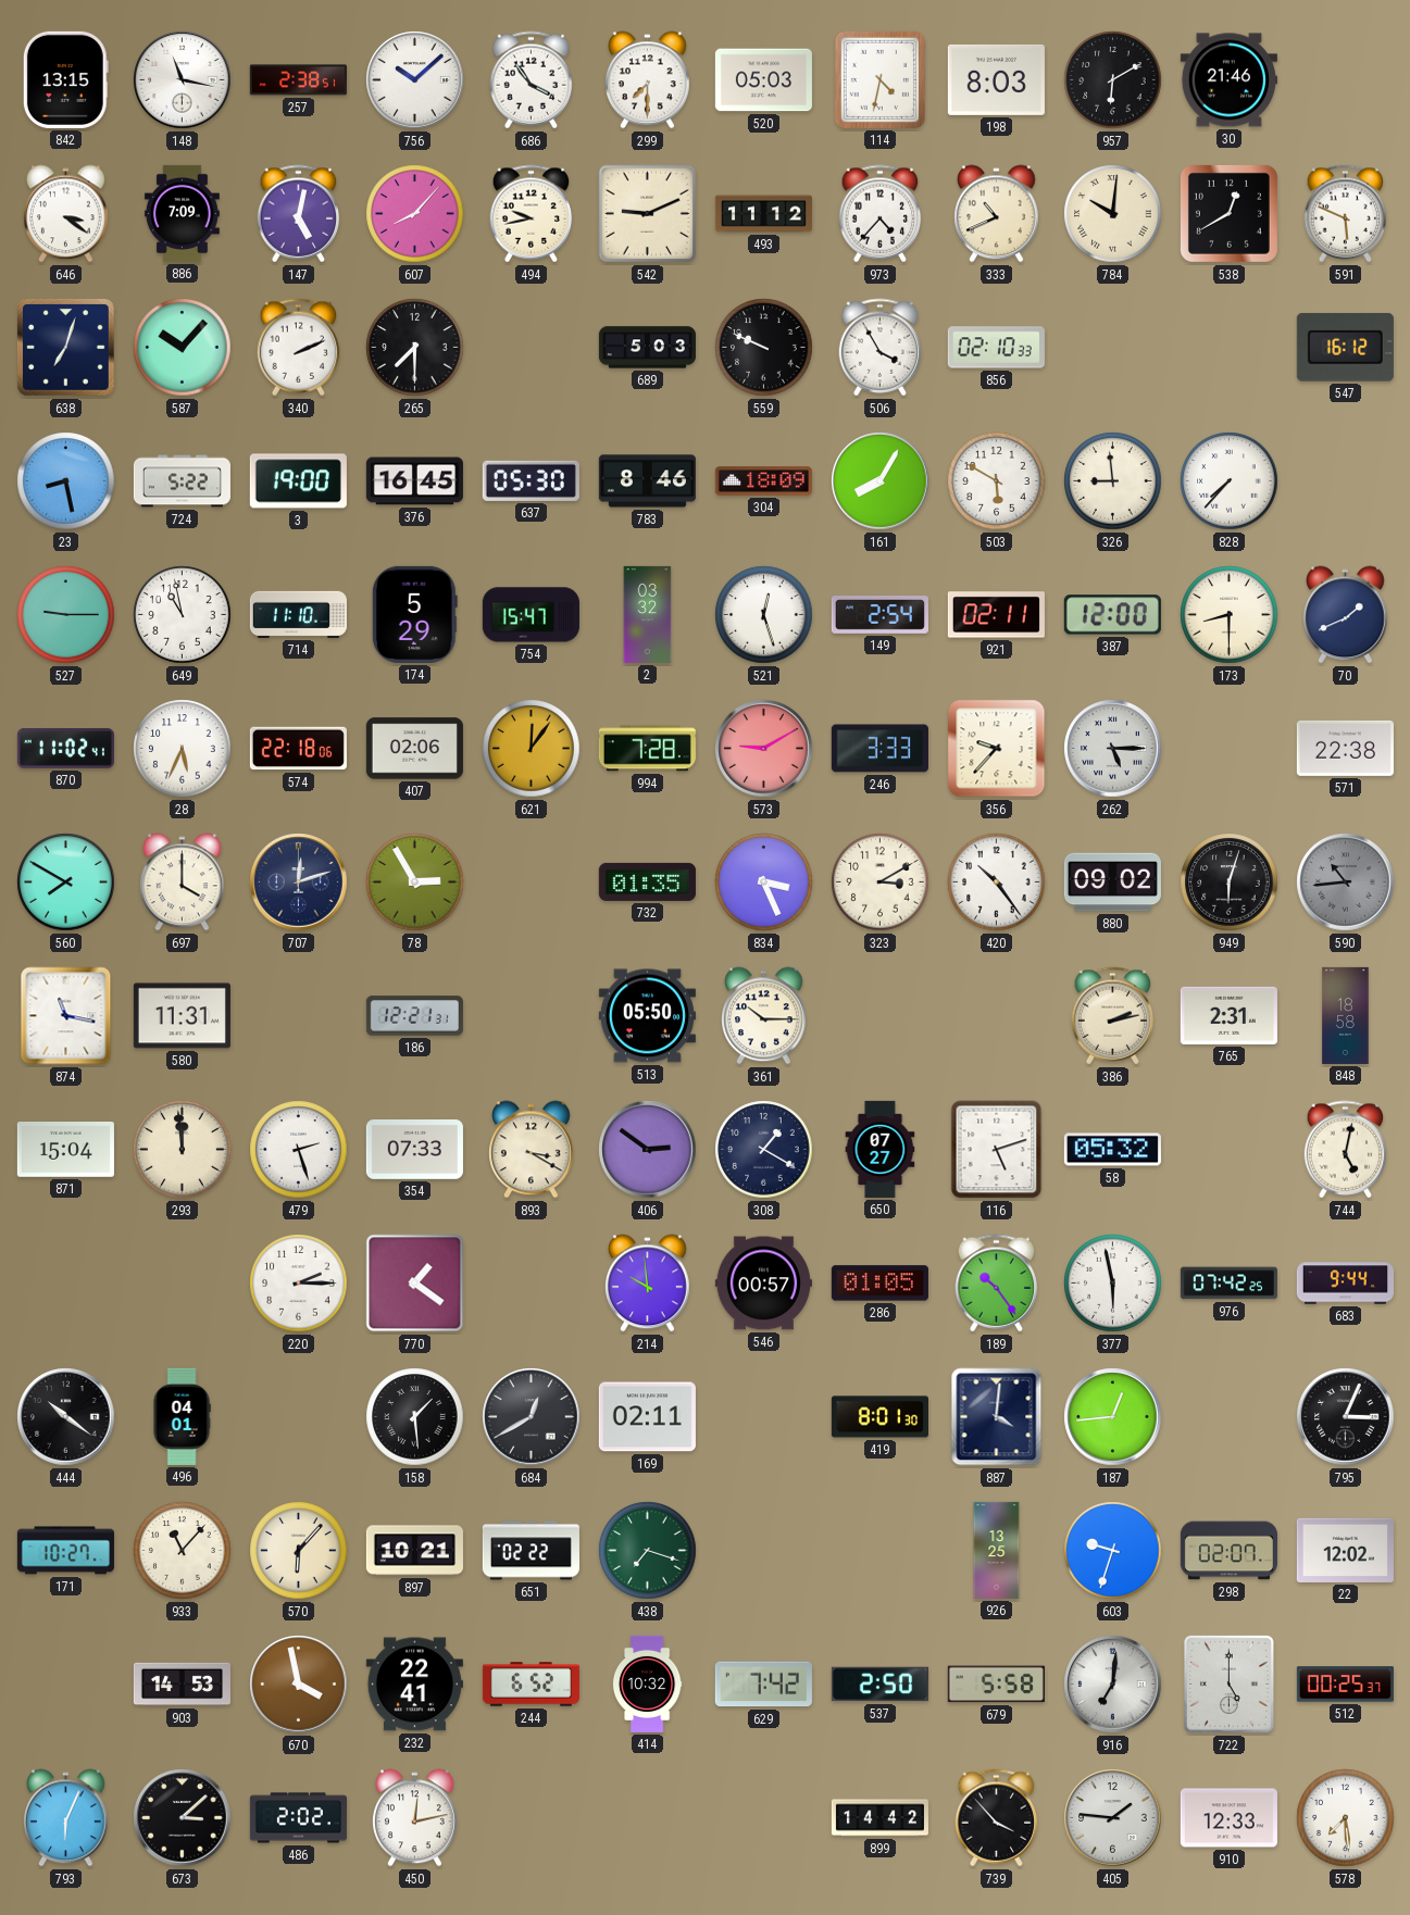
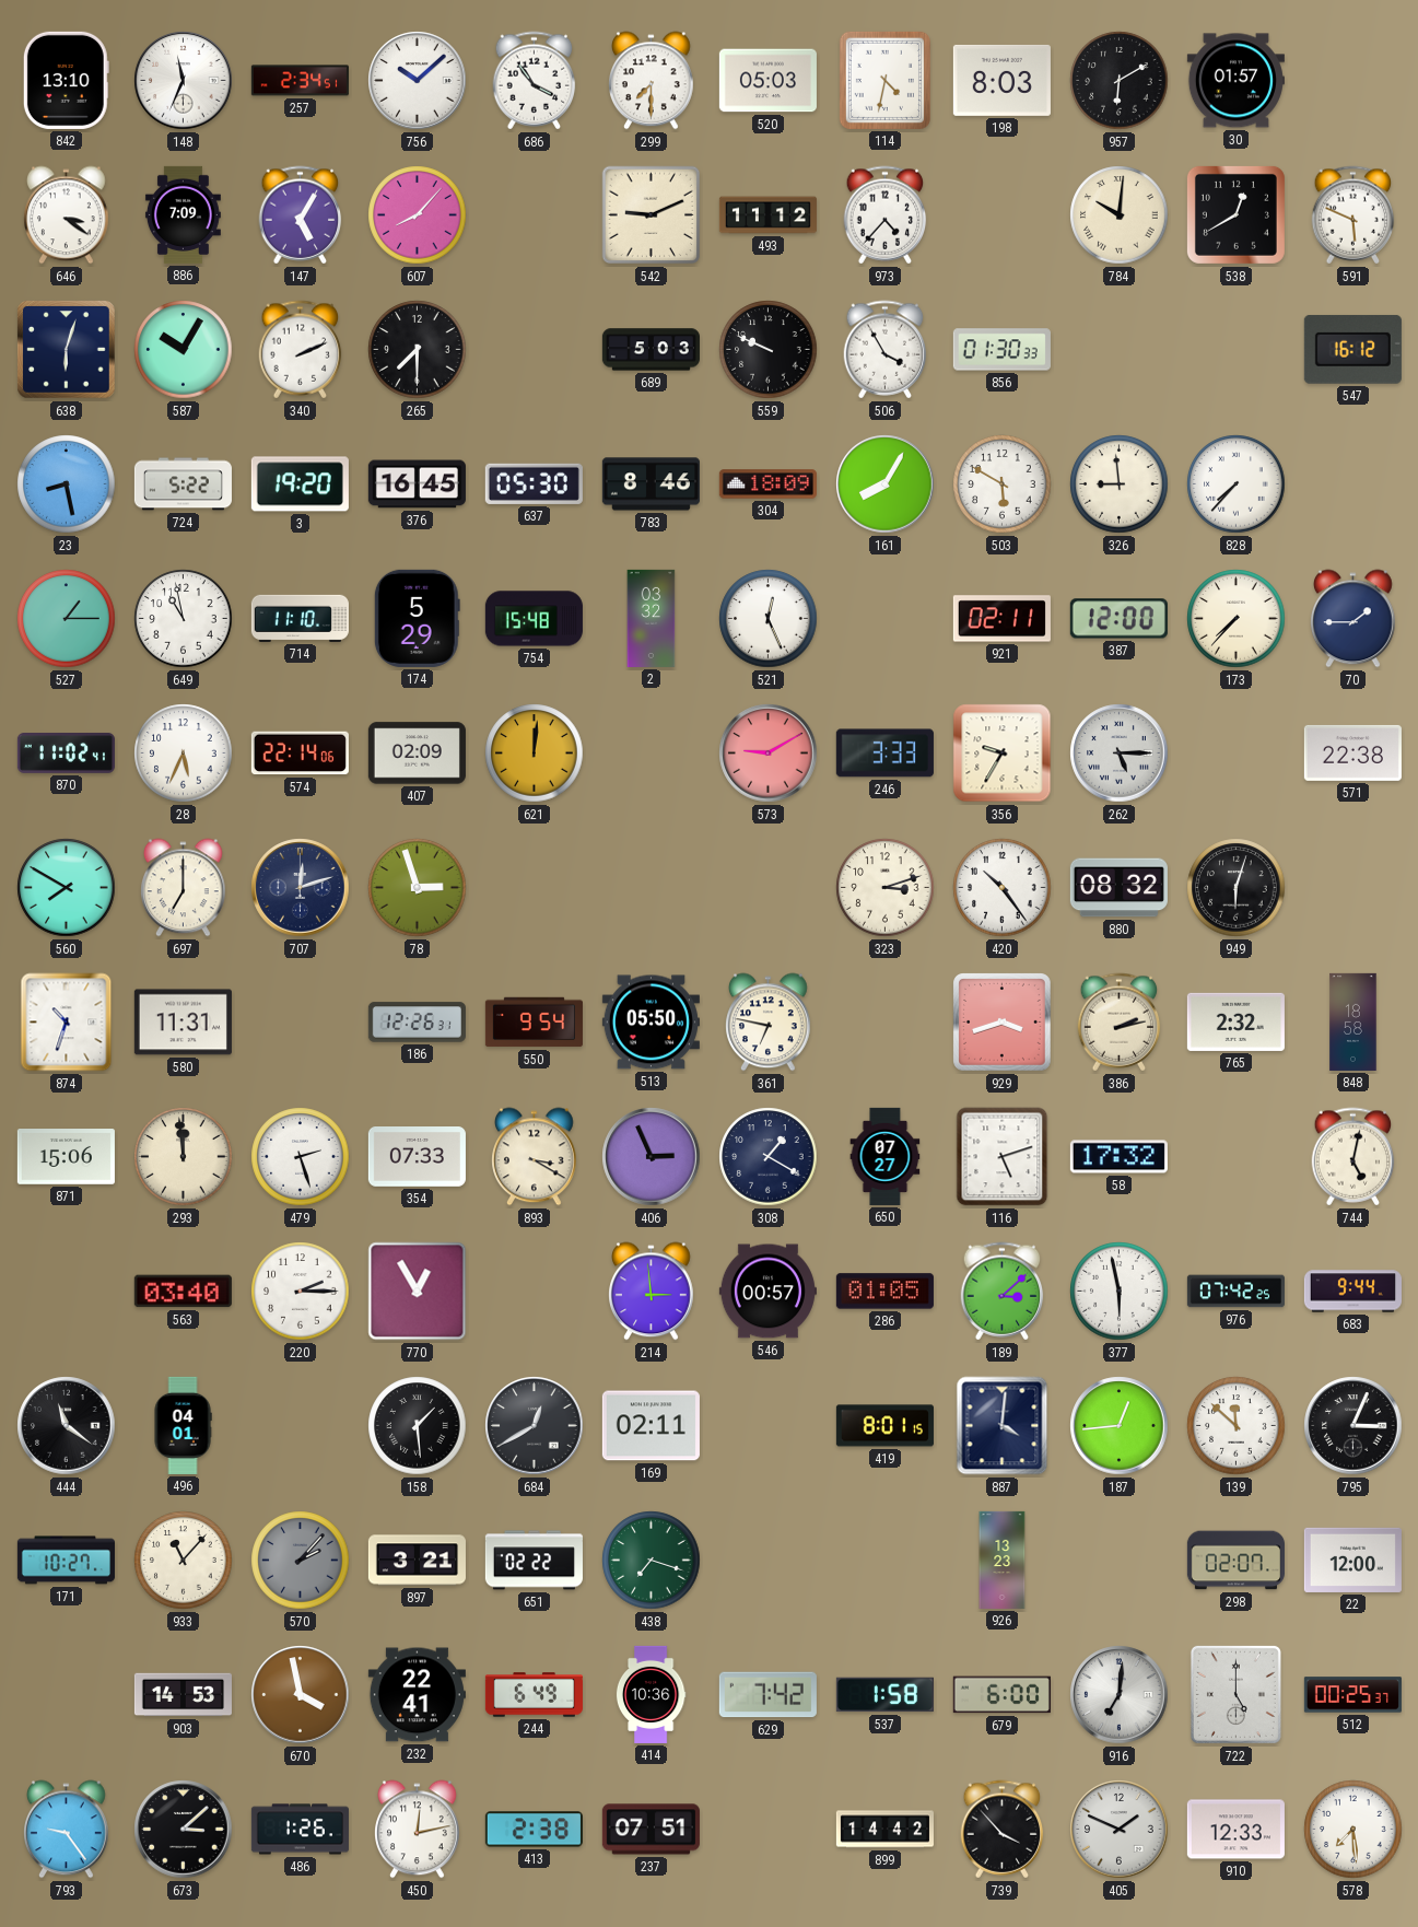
842: 13:15 -> 13:10
148: 11:17 -> 11:34
257: 2:38 -> 2:34
30: 21:46 -> 01:57
147: 5:02 -> 5:05
494: 9:43 -> none
333: 10:41 -> none
638: 7:03 -> 6:03
587: 10:07 -> 10:05
856: 02:10 -> 01:30
3: 19:00 -> 19:20
527: 9:15 -> 1:15
754: 15:47 -> 15:48
521: 12:27 -> 12:26
149: 2:54 -> none
173: 8:30 -> 7:37
70: 1:41 -> 1:45
574: 22:18 -> 22:14
407: 02:06 -> 02:09
621: 12:06 -> 12:01
994: 7:28 -> none
356: 9:37 -> 9:35
697: 4:00 -> 7:00
78: 2:55 -> 2:57
732: 01:35 -> none
834: 3:26 -> none
323: 3:10 -> 3:12
880: 09:02 -> 08:32
590: 10:44 -> none
874: 11:17 -> 10:33
186: 12:21 -> 12:26
550: none -> 9:54
361: 10:15 -> 6:47
929: none -> 3:42
765: 2:31 -> 2:32
871: 15:04 -> 15:06
406: 2:51 -> 2:56
58: 05:32 -> 17:32
563: none -> 03:40
770: 1:21 -> 12:55
214: 9:59 -> 2:59
189: 10:24 -> 3:08
444: 10:21 -> 11:21
419: 8:01:30 -> 8:01:15
139: none -> 11:52
570: 6:07 -> 2:07
570 dial: cream -> grey
897: 10:21 -> 3:21
926: 13:25 -> 13:23
603: 9:33 -> none
22: 12:02 -> 12:00
244: 6:52 -> 6:49
414: 10:32 -> 10:36
537: 2:50 -> 1:58
679: 5:58 -> 6:00
793: 6:04 -> 9:24
486: 2:02 -> 1:26
413: none -> 2:38
237: none -> 07:51
405: 1:46 -> 1:49
